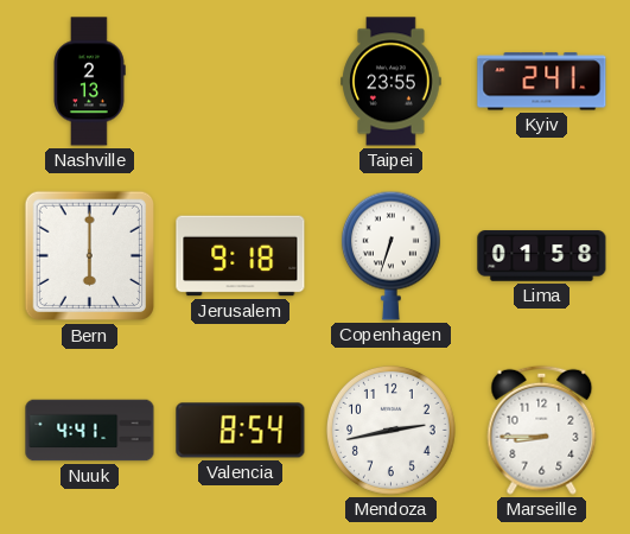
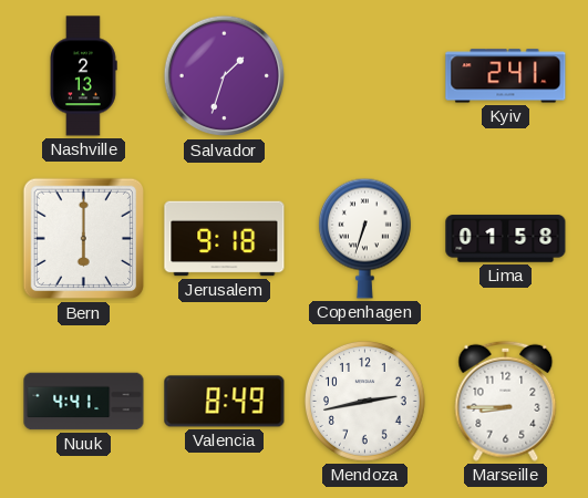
Salvador: none -> 1:33
Taipei: 23:55 -> none
Valencia: 8:54 -> 8:49
